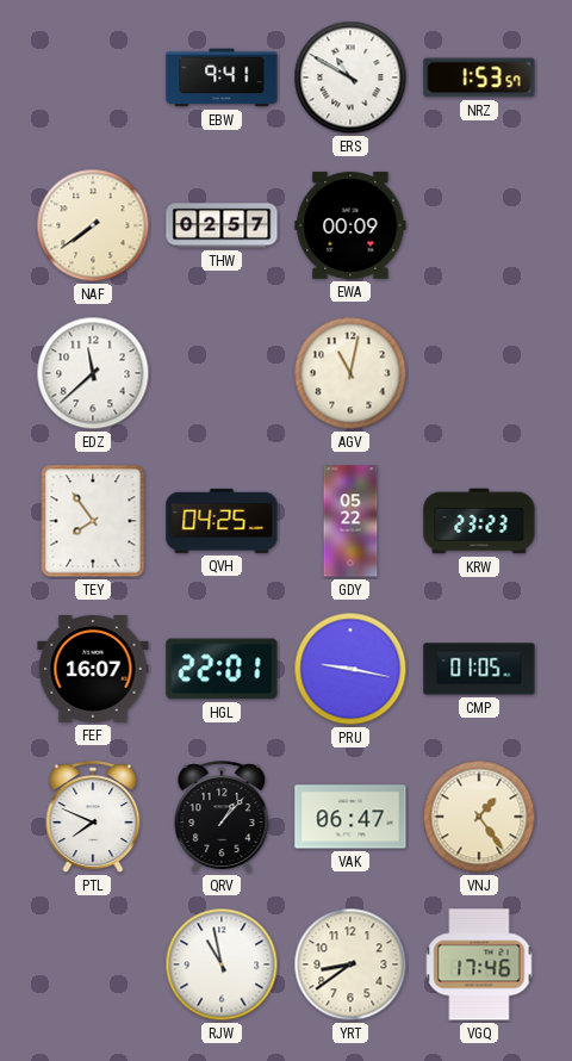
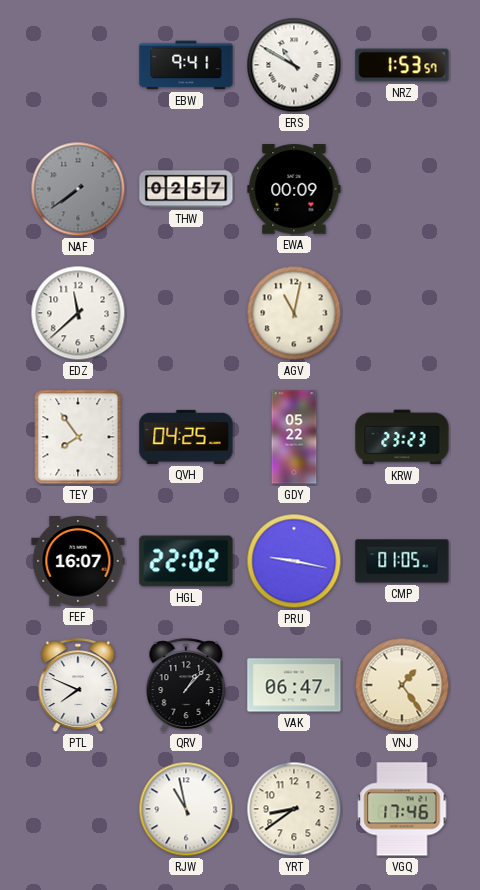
NAF dial: cream -> grey
HGL: 22:01 -> 22:02
